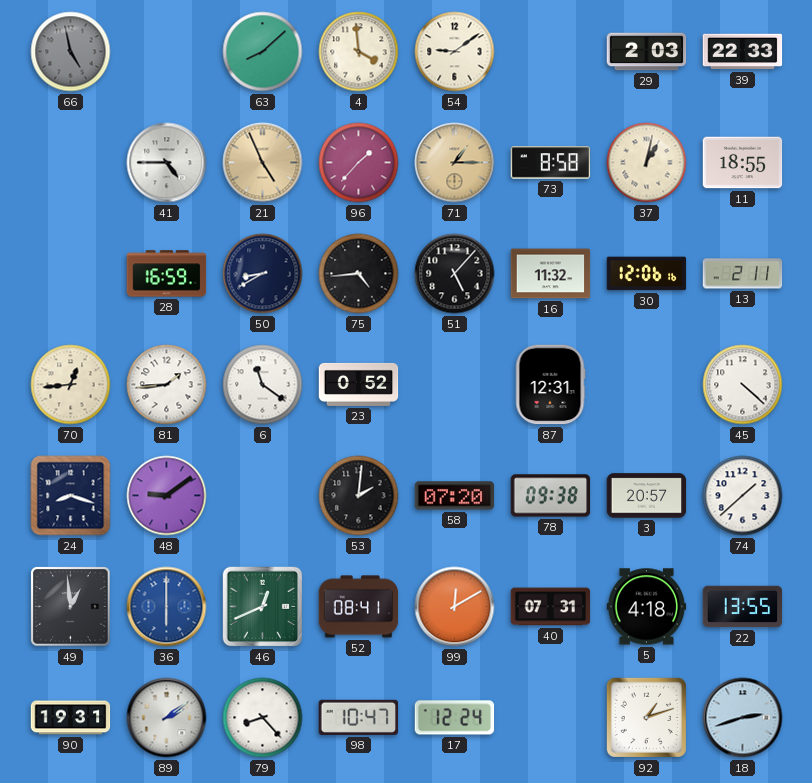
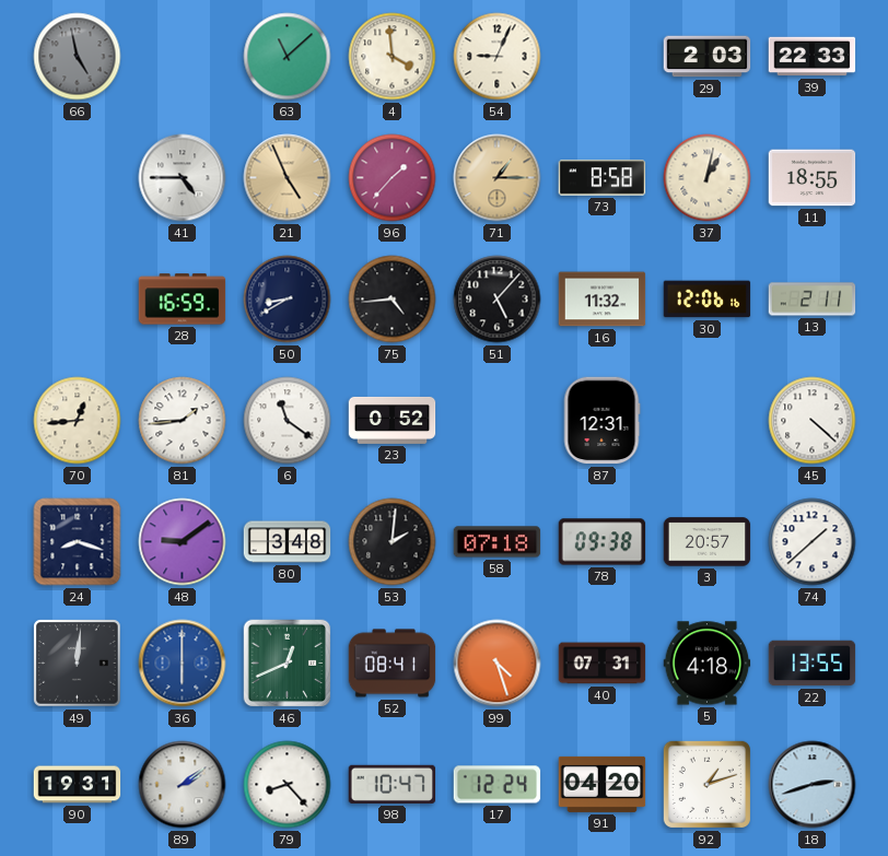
63: 8:08 -> 11:08
54: 9:09 -> 9:04
80: none -> 3:48
58: 07:20 -> 07:18
49: 12:59 -> 12:01
99: 12:10 -> 4:27
91: none -> 04:20
